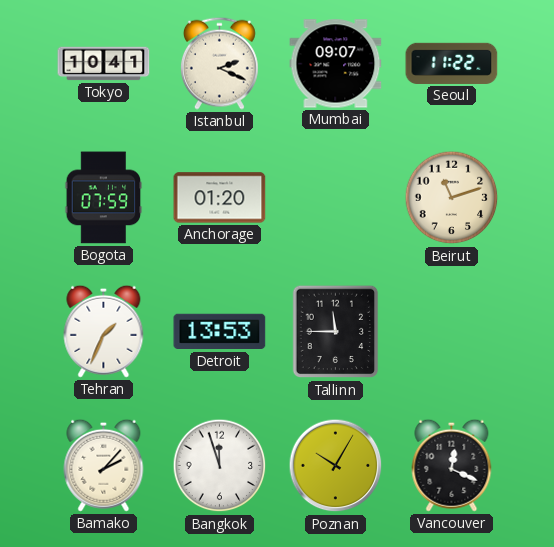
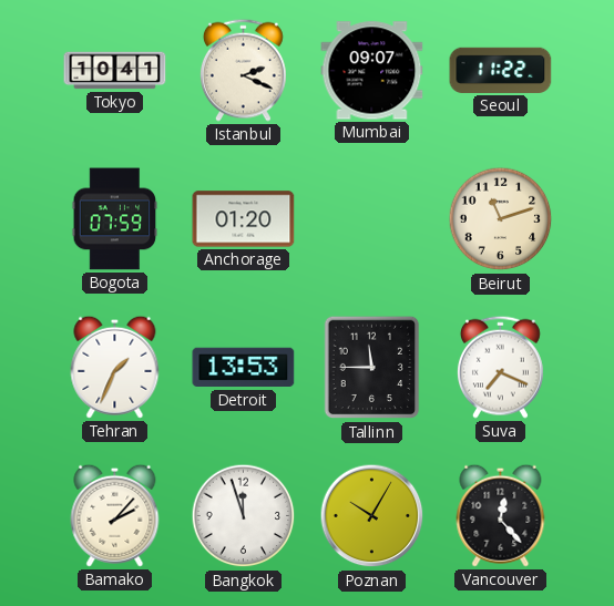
Suva: none -> 7:19
Vancouver: 12:19 -> 12:23
